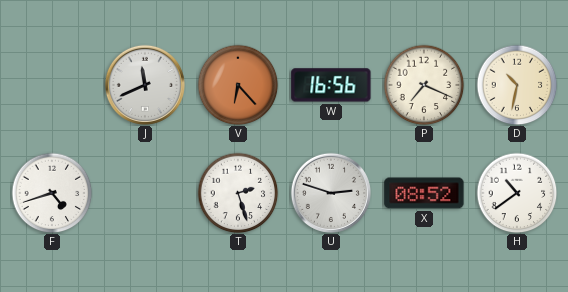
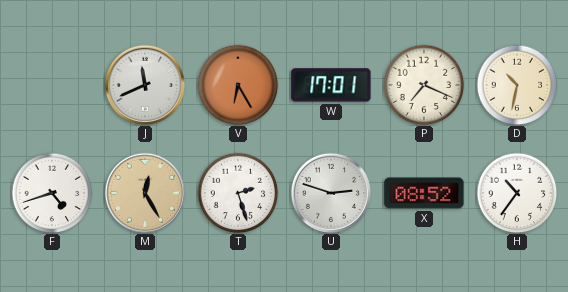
V: 6:23 -> 6:25
W: 16:56 -> 17:01
M: none -> 12:25
H: 10:39 -> 10:36
